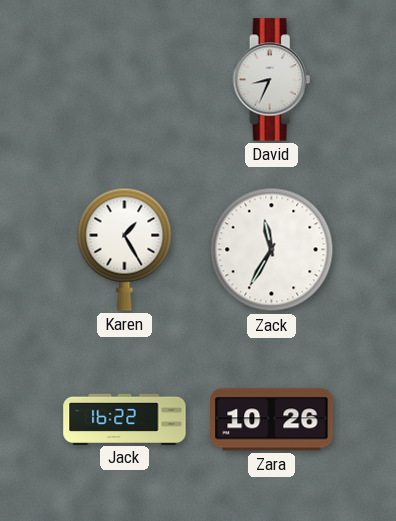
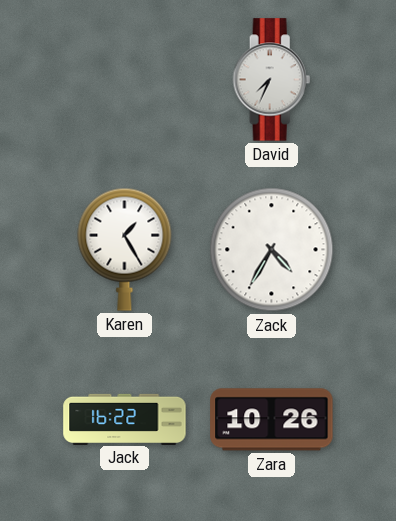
David: 8:34 -> 7:34
Zack: 11:35 -> 4:35
